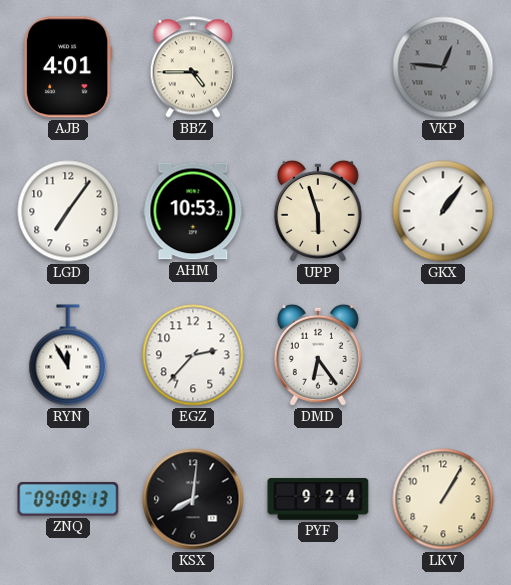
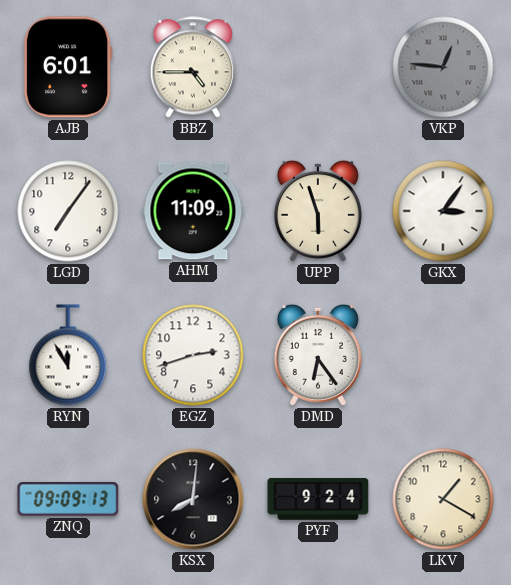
AJB: 4:01 -> 6:01
AHM: 10:53 -> 11:09
GKX: 1:06 -> 3:06
EGZ: 2:37 -> 2:42
LKV: 1:05 -> 1:20
